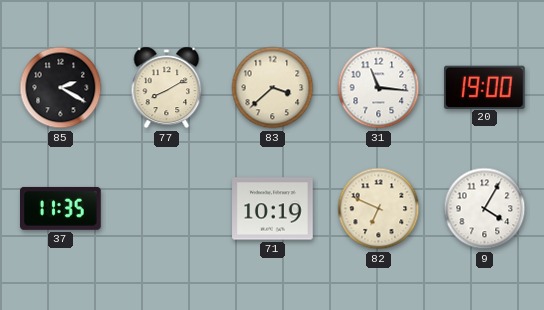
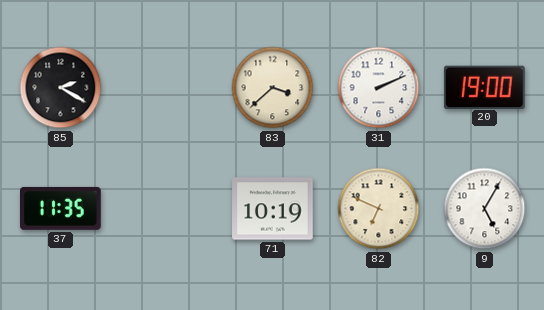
77: 8:10 -> none
31: 11:16 -> 2:11
9: 4:05 -> 5:05
